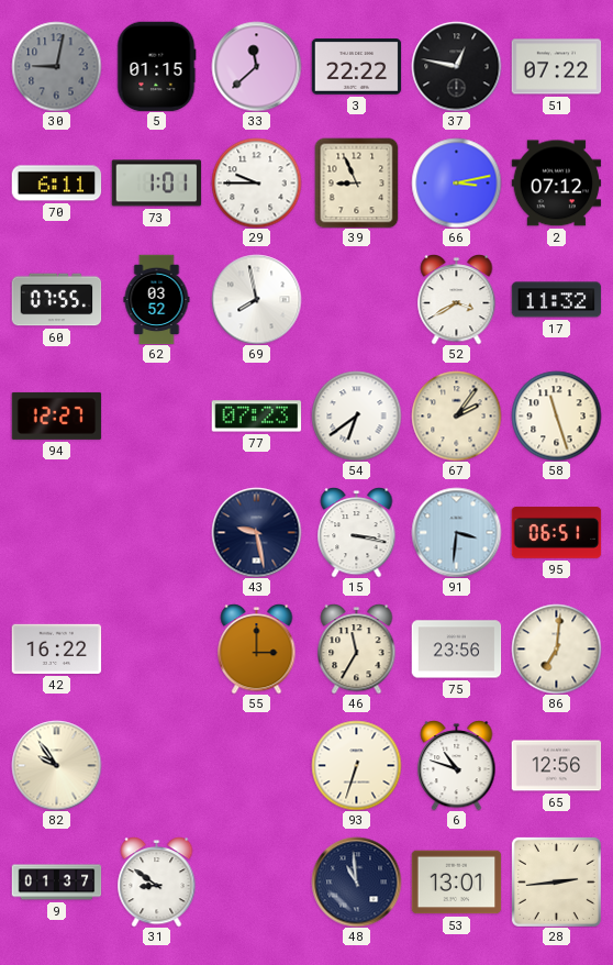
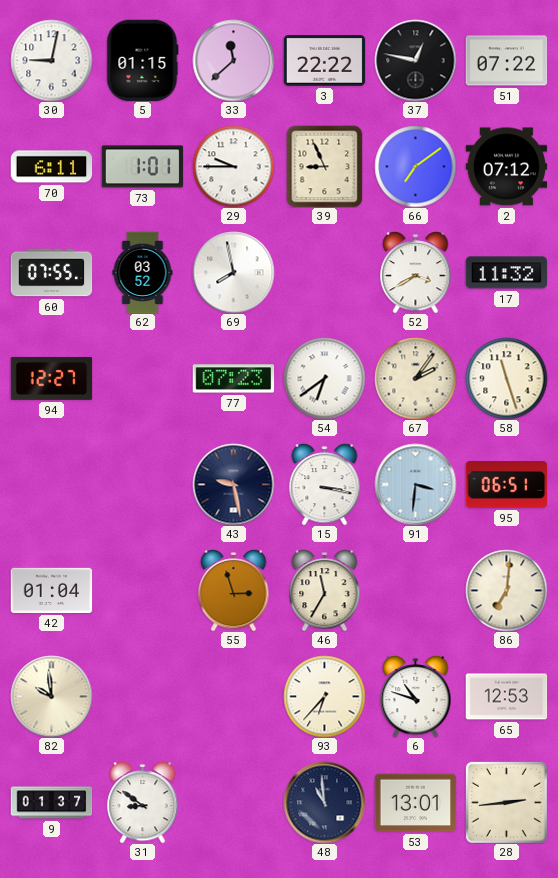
30 dial: grey -> white
66: 3:13 -> 7:09
42: 16:22 -> 01:04
55: 3:00 -> 2:57
75: 23:56 -> none
82: 9:54 -> 9:59
93: 6:33 -> 6:37
65: 12:56 -> 12:53
